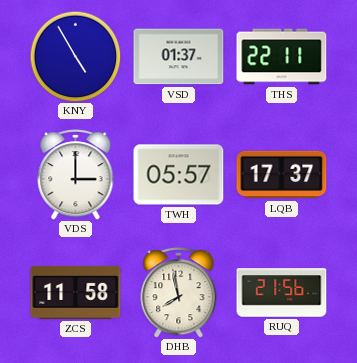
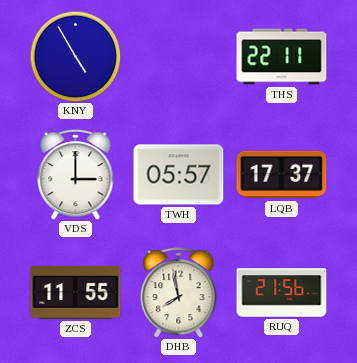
VSD: 01:37 -> none
ZCS: 11:58 -> 11:55
